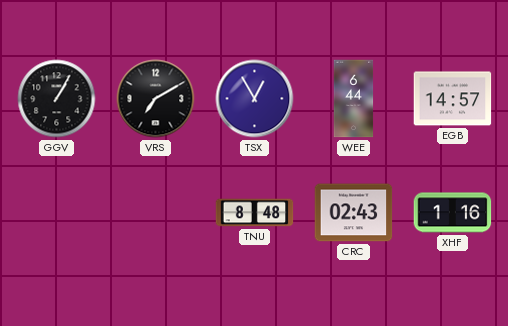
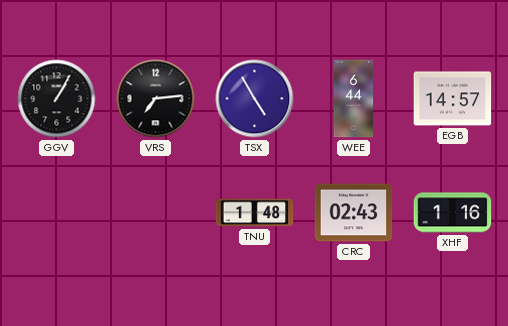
VRS: 7:10 -> 7:14
TSX: 12:55 -> 4:55
TNU: 8:48 -> 1:48
